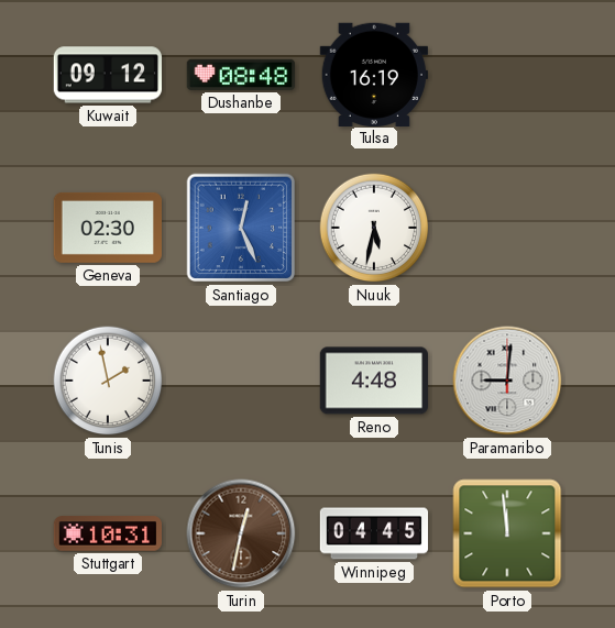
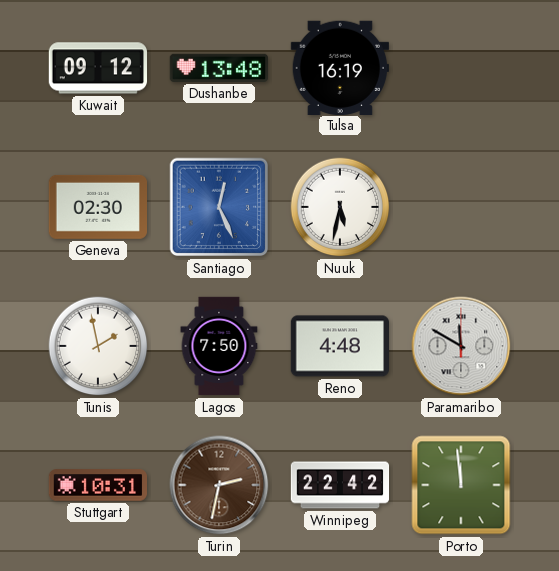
Dushanbe: 08:48 -> 13:48
Lagos: none -> 7:50
Paramaribo: 9:01 -> 11:50
Turin: 12:32 -> 2:32
Winnipeg: 04:45 -> 22:42
